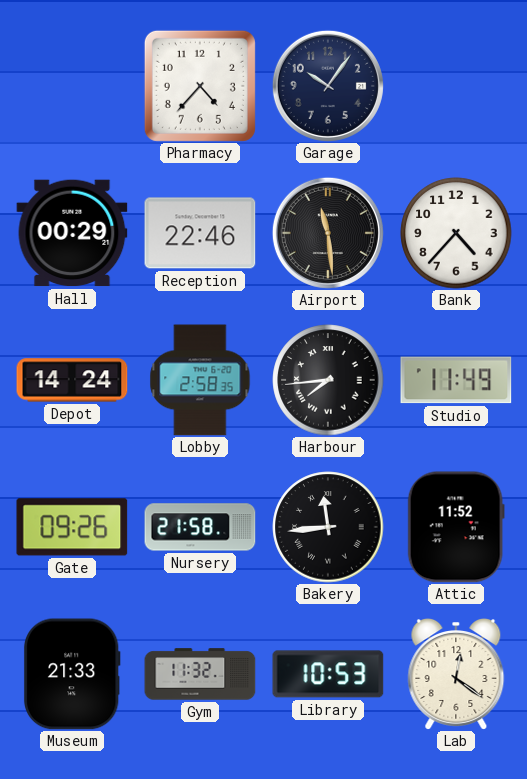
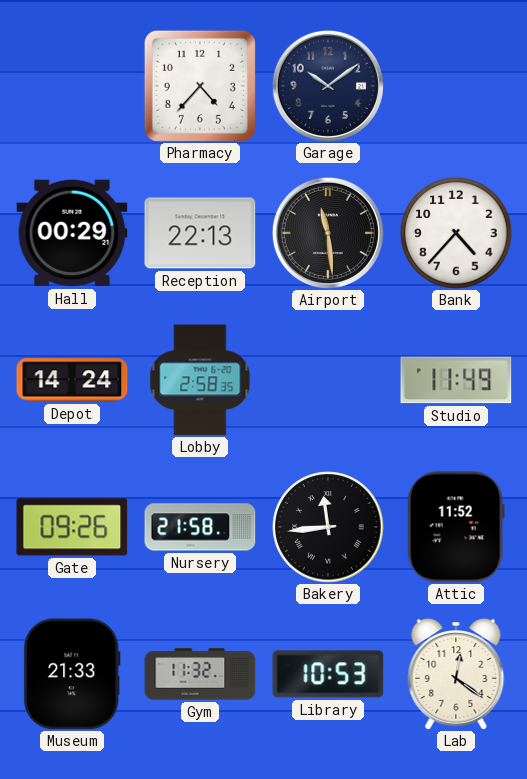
Garage: 10:06 -> 10:09
Reception: 22:46 -> 22:13
Harbour: 7:44 -> none
